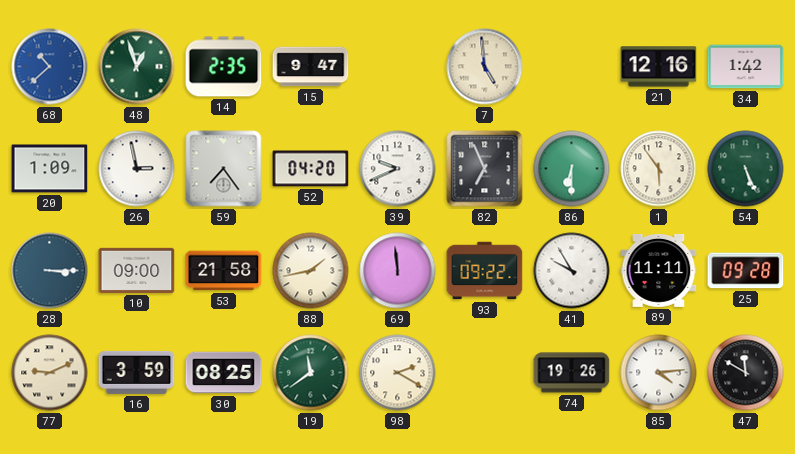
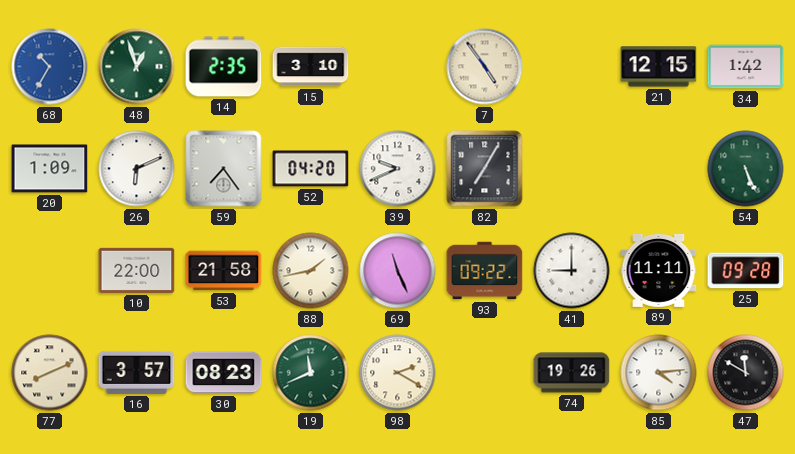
68: 10:38 -> 10:35
15: 9:47 -> 3:10
7: 4:59 -> 4:54
21: 12:16 -> 12:15
26: 2:58 -> 6:11
82: 6:56 -> 7:05
86: 6:30 -> none
1: 5:54 -> none
28: 3:15 -> none
10: 09:00 -> 22:00
69: 11:59 -> 11:26
41: 9:55 -> 9:00
77: 9:11 -> 8:11
16: 3:59 -> 3:57
30: 08:25 -> 08:23
19: 11:39 -> 11:41
